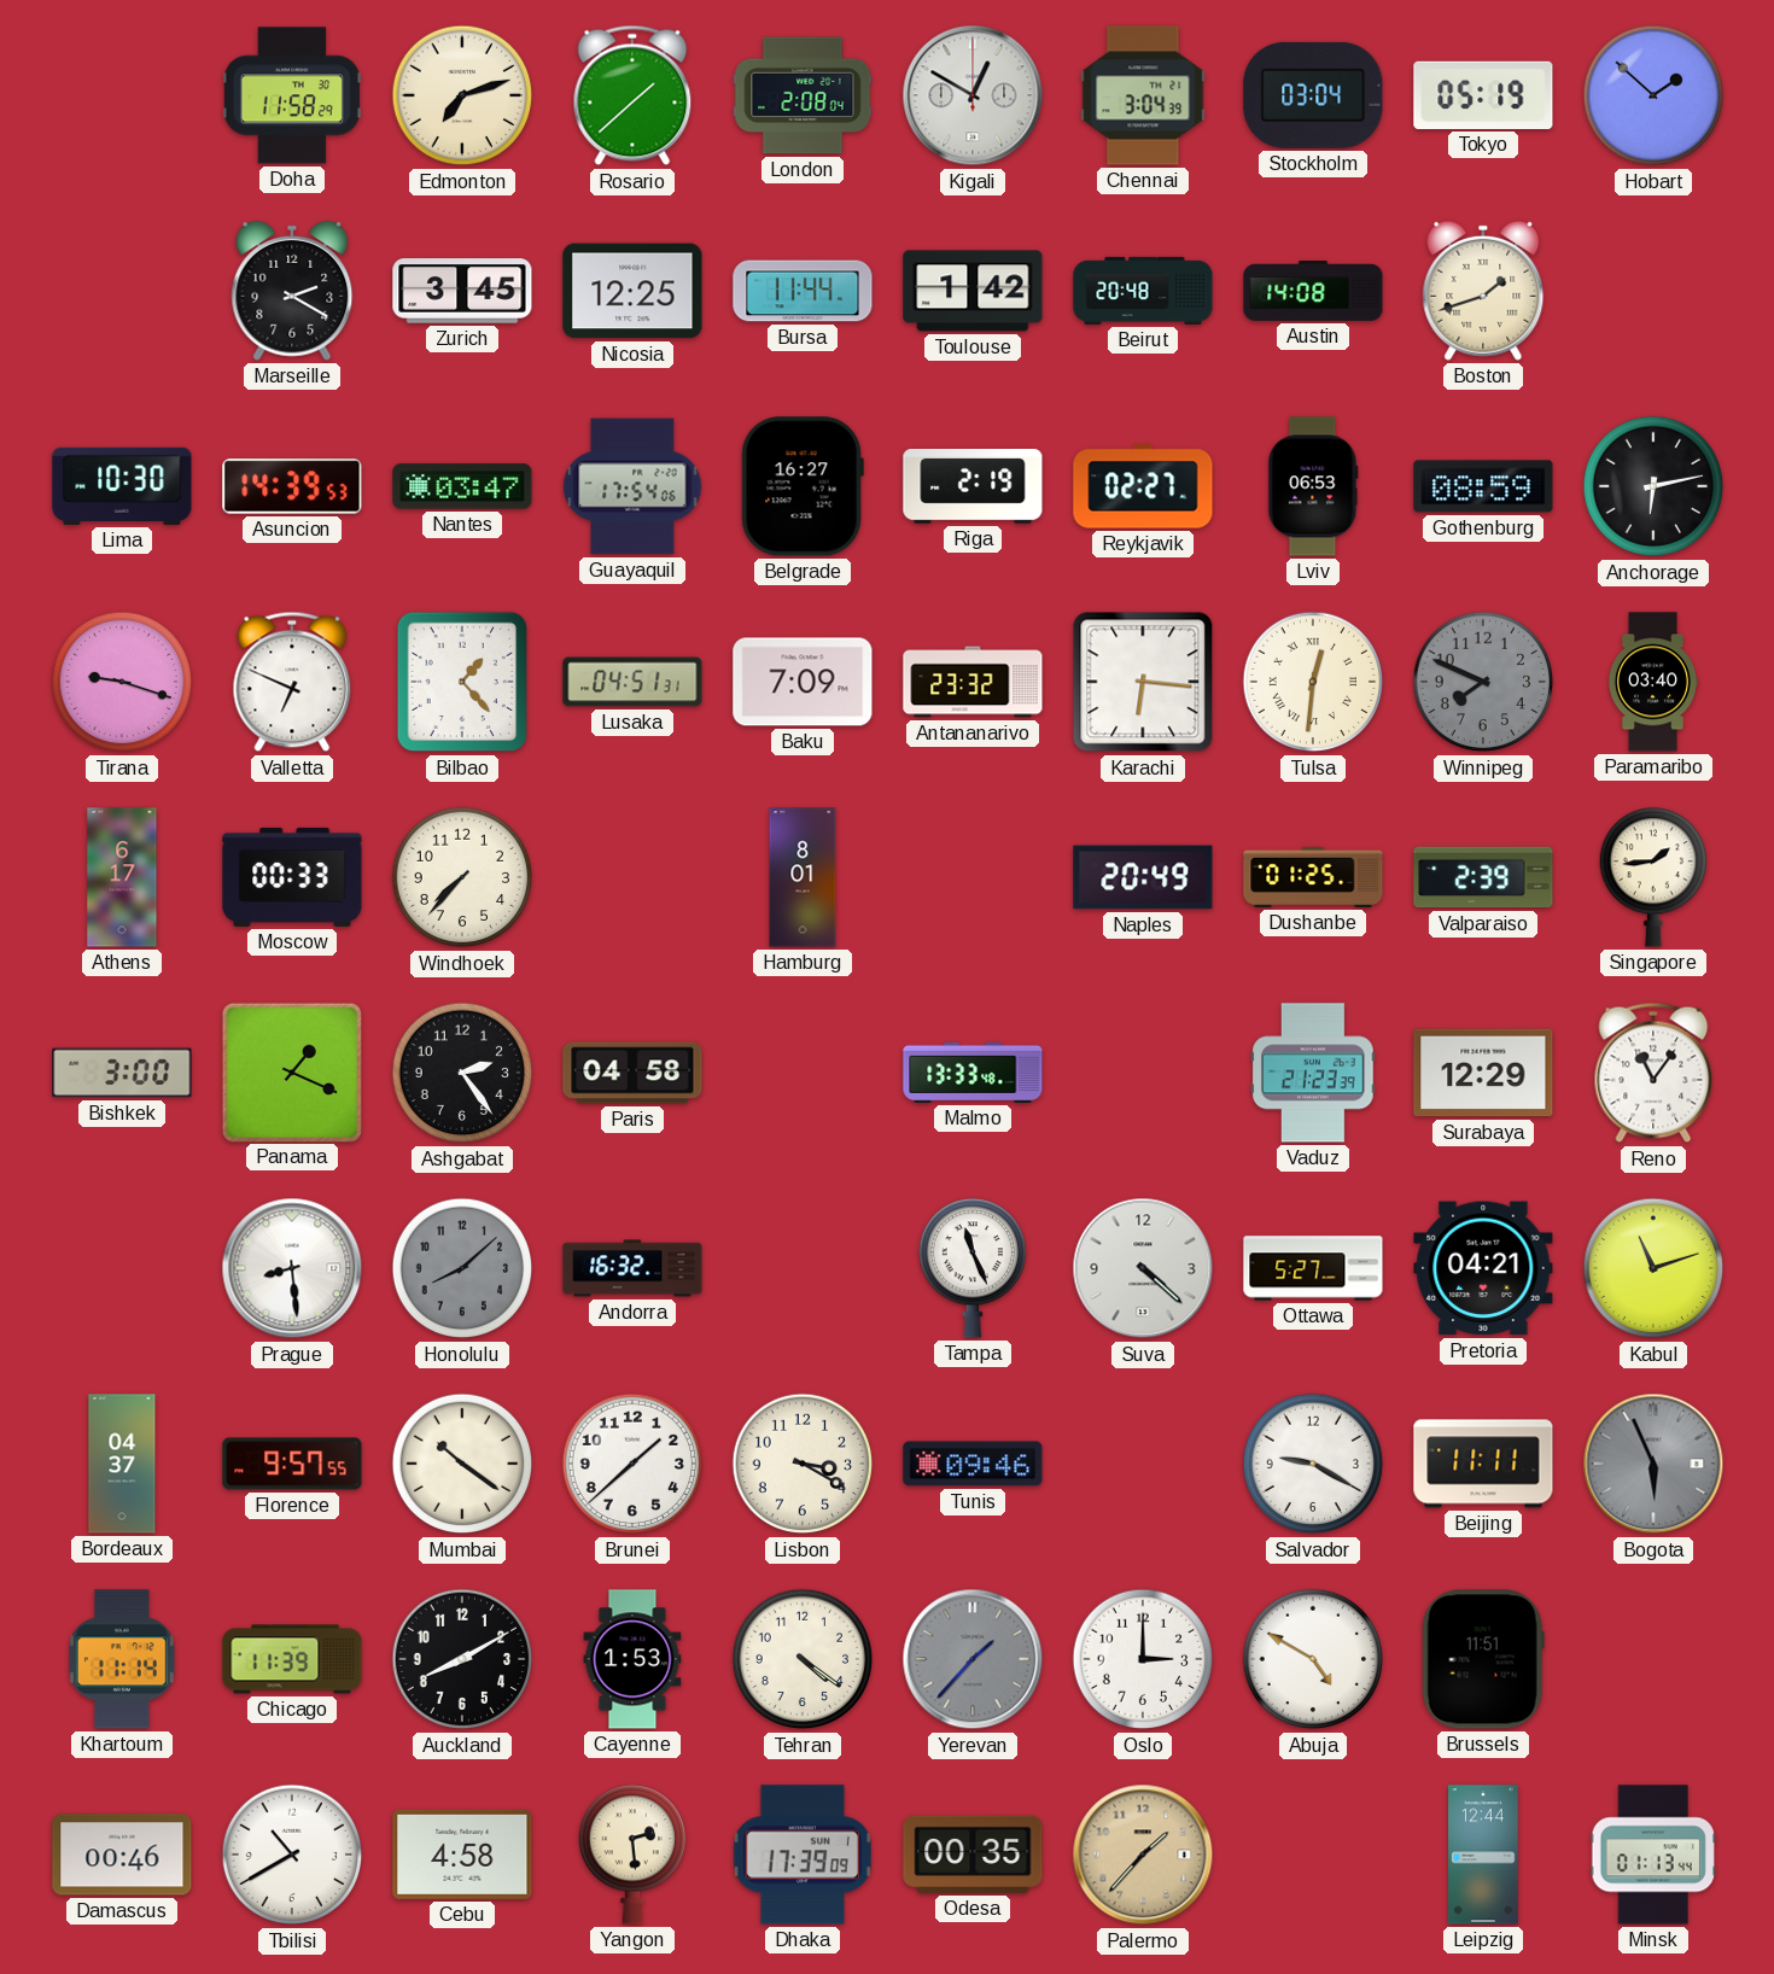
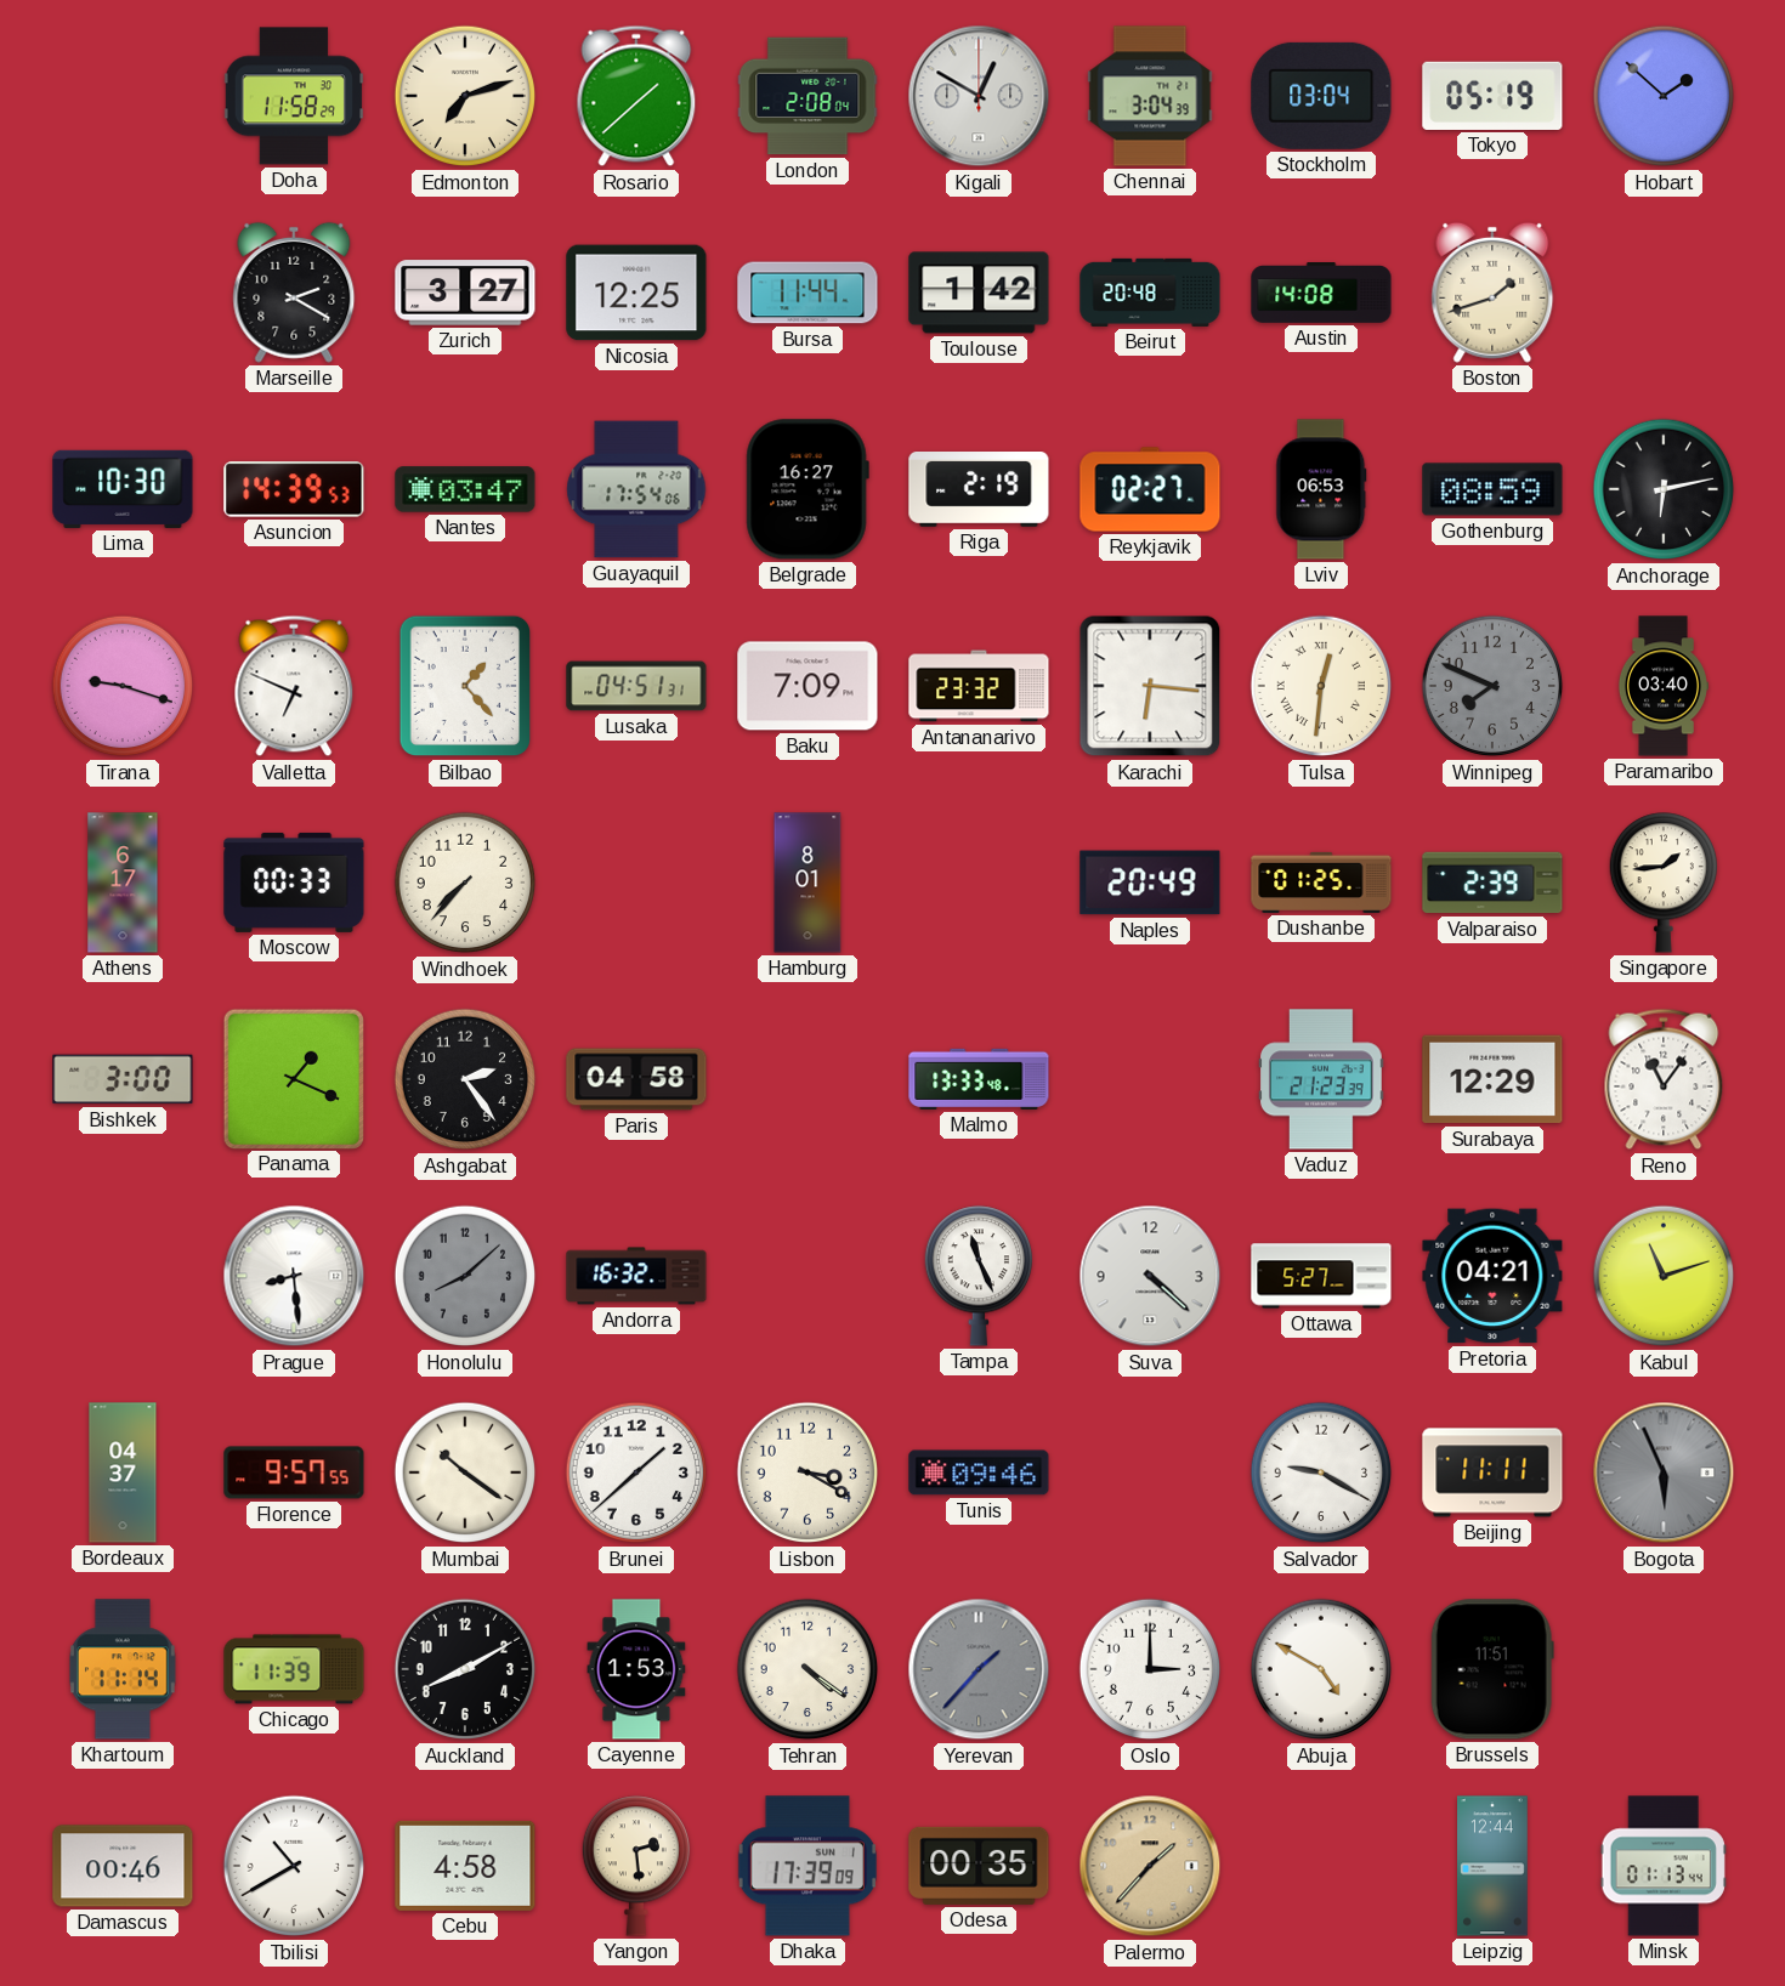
Zurich: 3:45 -> 3:27
